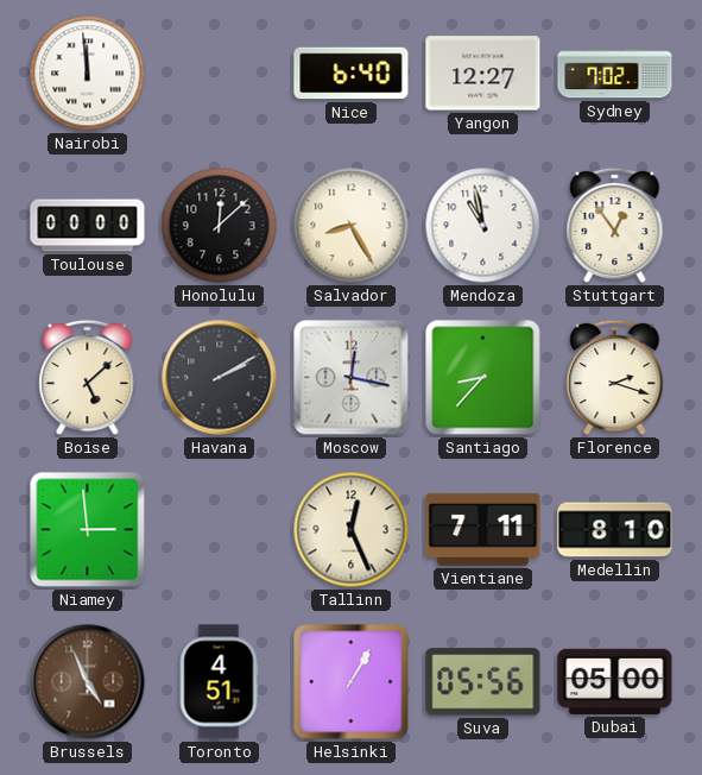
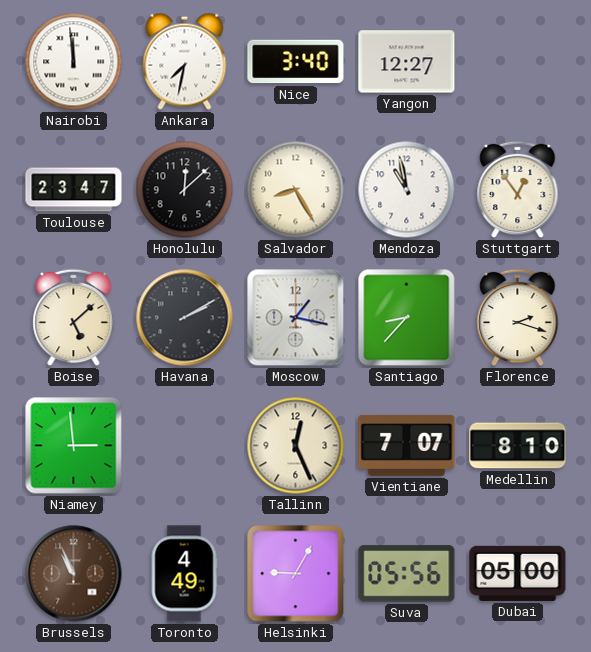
Ankara: none -> 7:32
Nice: 6:40 -> 3:40
Sydney: 7:02 -> none
Toulouse: 00:00 -> 23:47
Moscow: 12:17 -> 1:17
Vientiane: 7:11 -> 7:07
Brussels: 4:56 -> 10:56
Toronto: 4:51 -> 4:49
Helsinki: 1:05 -> 9:05
